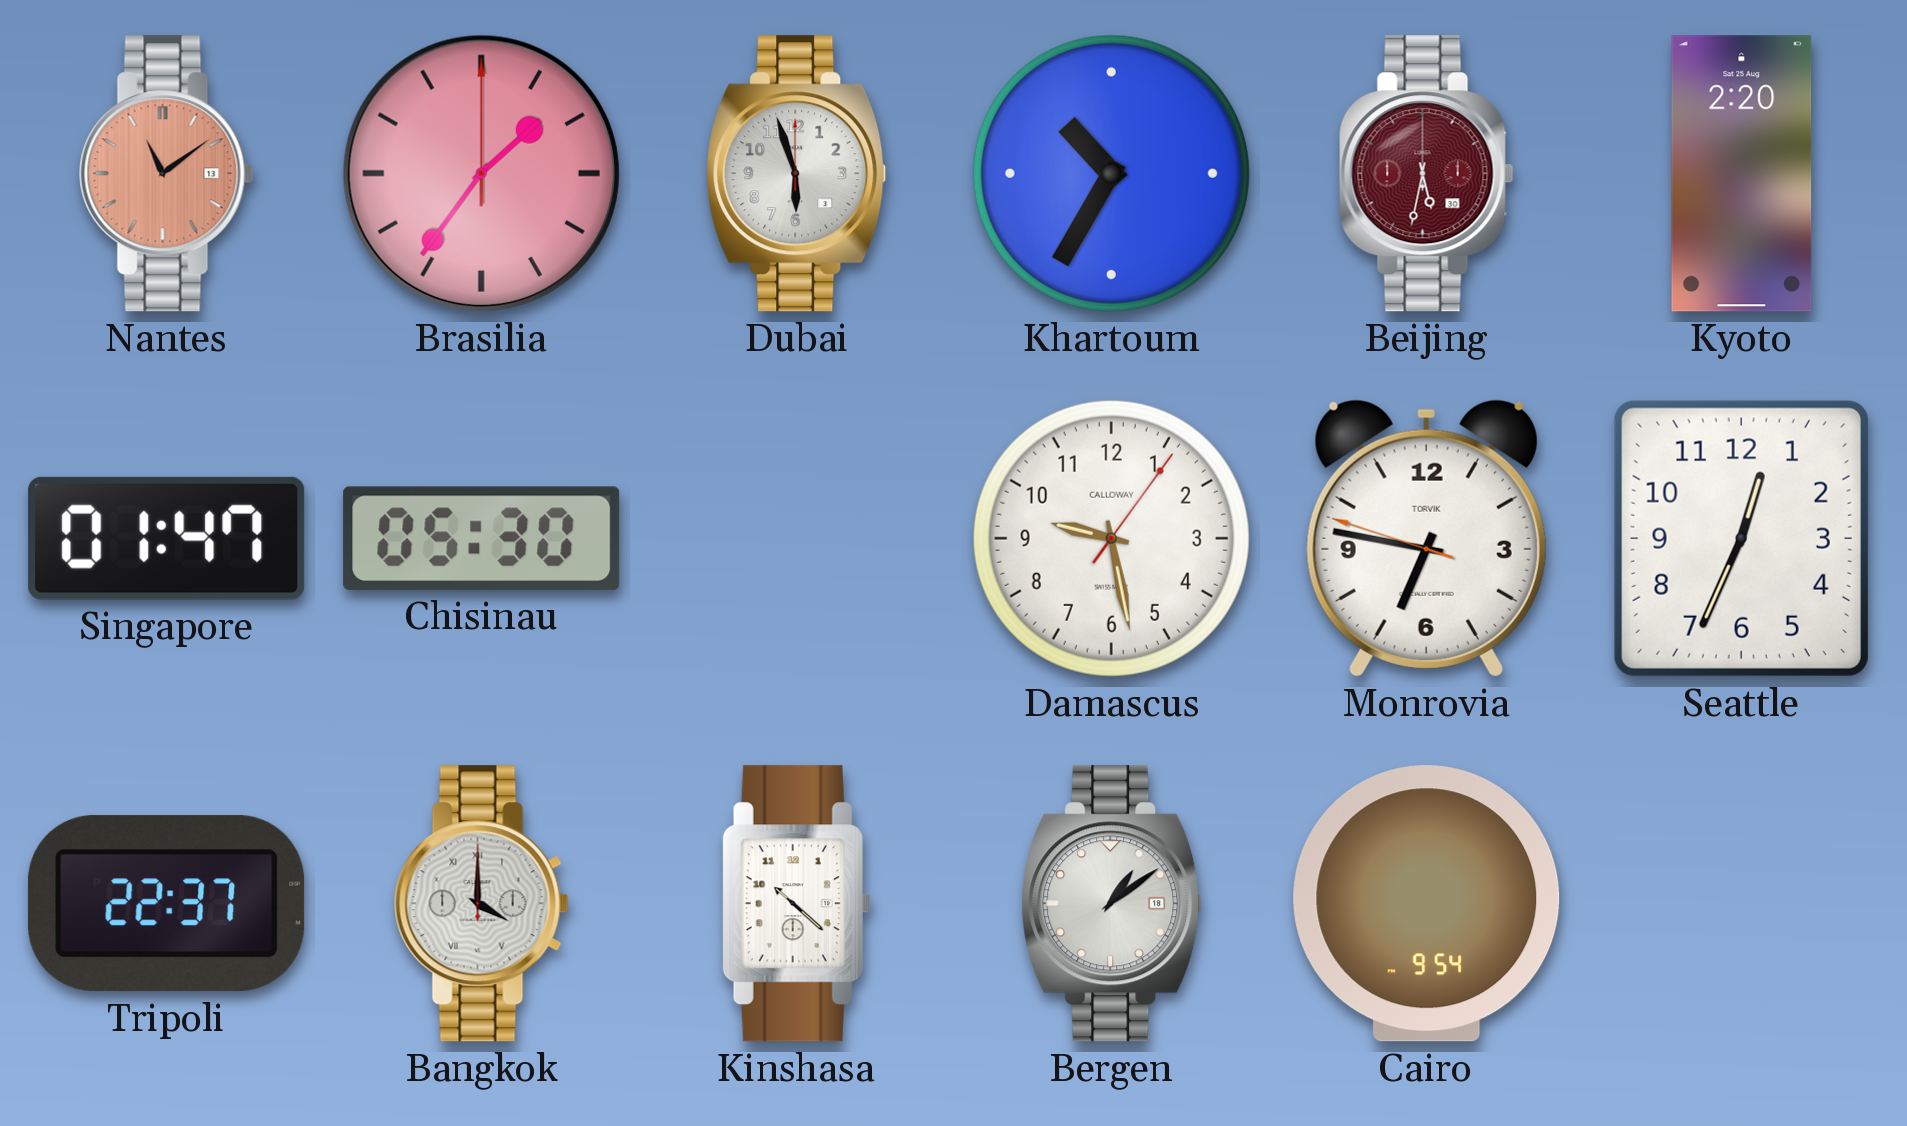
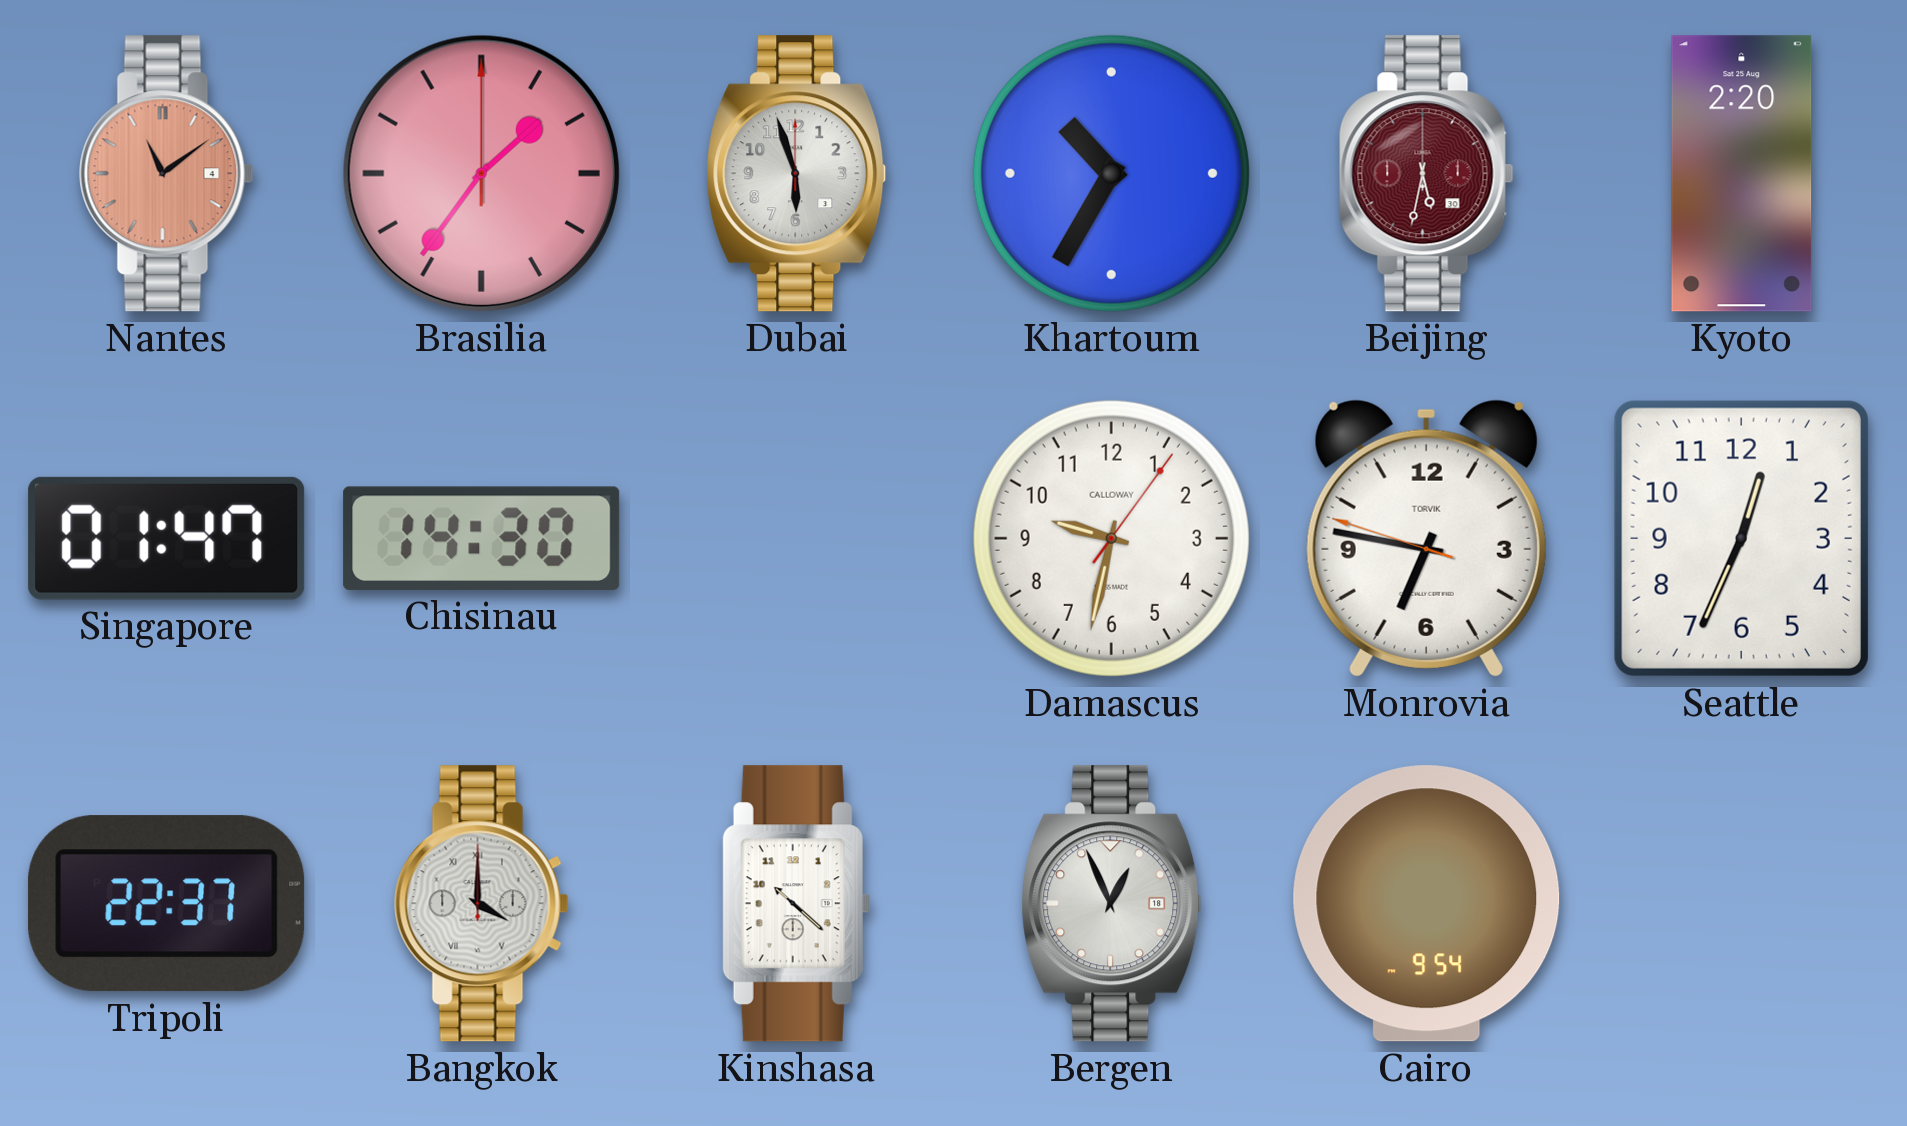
Nantes date: 13 -> 4
Chisinau: 05:30 -> 14:30
Damascus: 9:28 -> 9:32
Bergen: 1:09 -> 12:56
